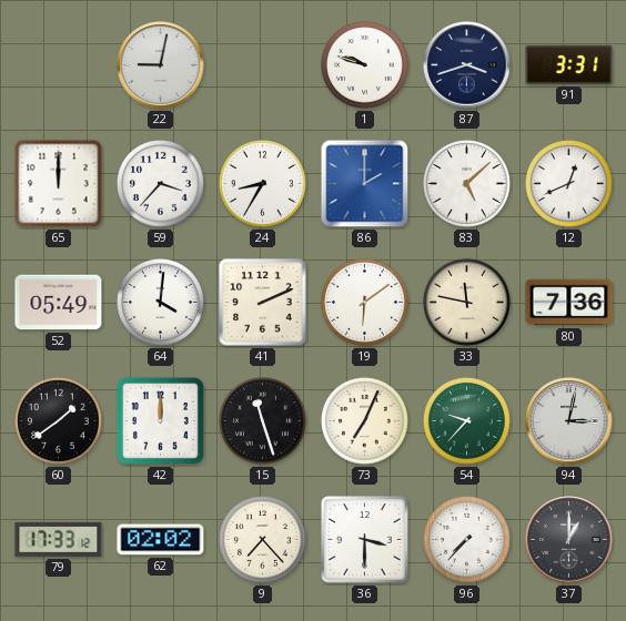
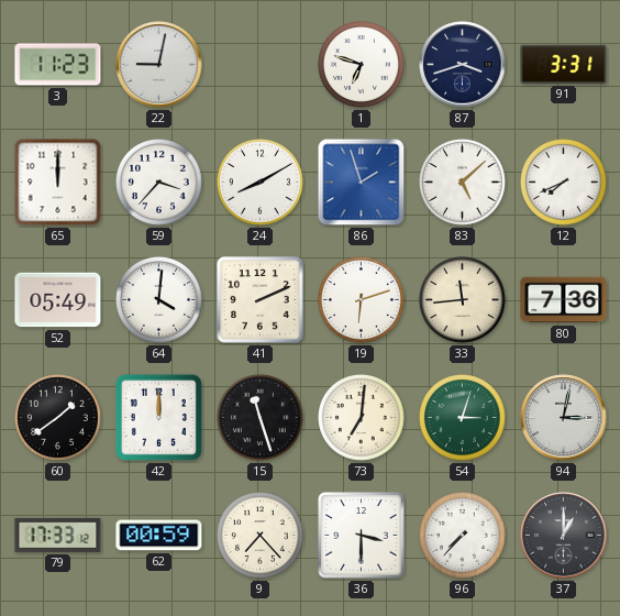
3: none -> 11:23
1: 9:48 -> 6:48
24: 8:35 -> 8:10
86: 2:00 -> 1:57
12: 12:41 -> 7:41
19: 6:09 -> 6:12
33: 11:47 -> 11:44
73: 7:04 -> 7:01
54: 9:37 -> 3:03
62: 02:02 -> 00:59
